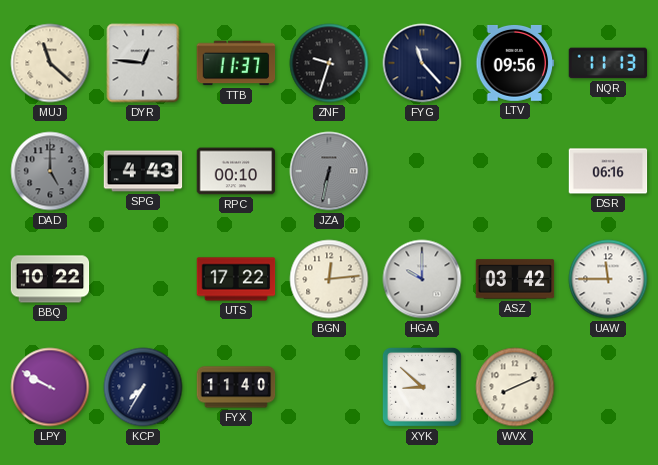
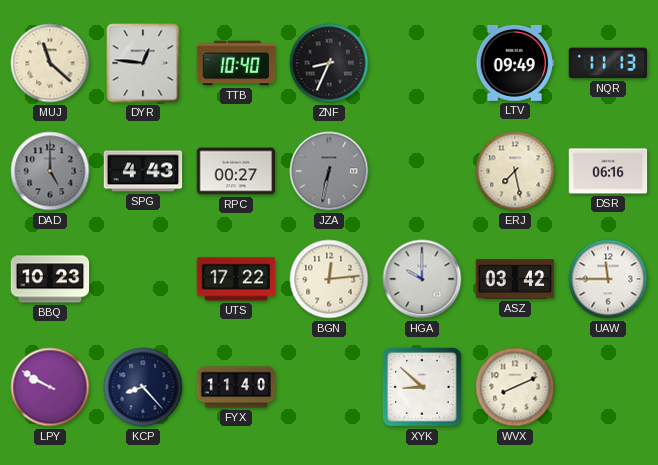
TTB: 11:37 -> 10:40
ZNF: 9:33 -> 8:34
FYG: 11:23 -> none
LTV: 09:56 -> 09:49
RPC: 00:10 -> 00:27
ERJ: none -> 7:28
BBQ: 10:22 -> 10:23
KCP: 7:35 -> 8:23
